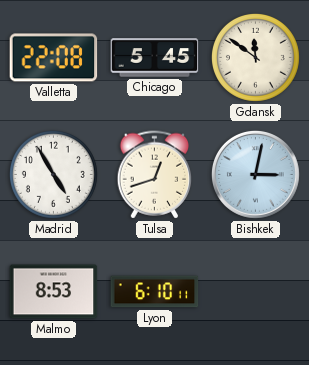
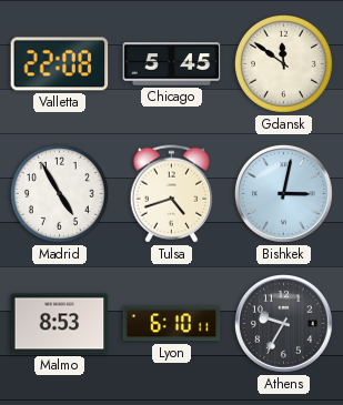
Tulsa: 12:42 -> 4:42
Athens: none -> 9:35
